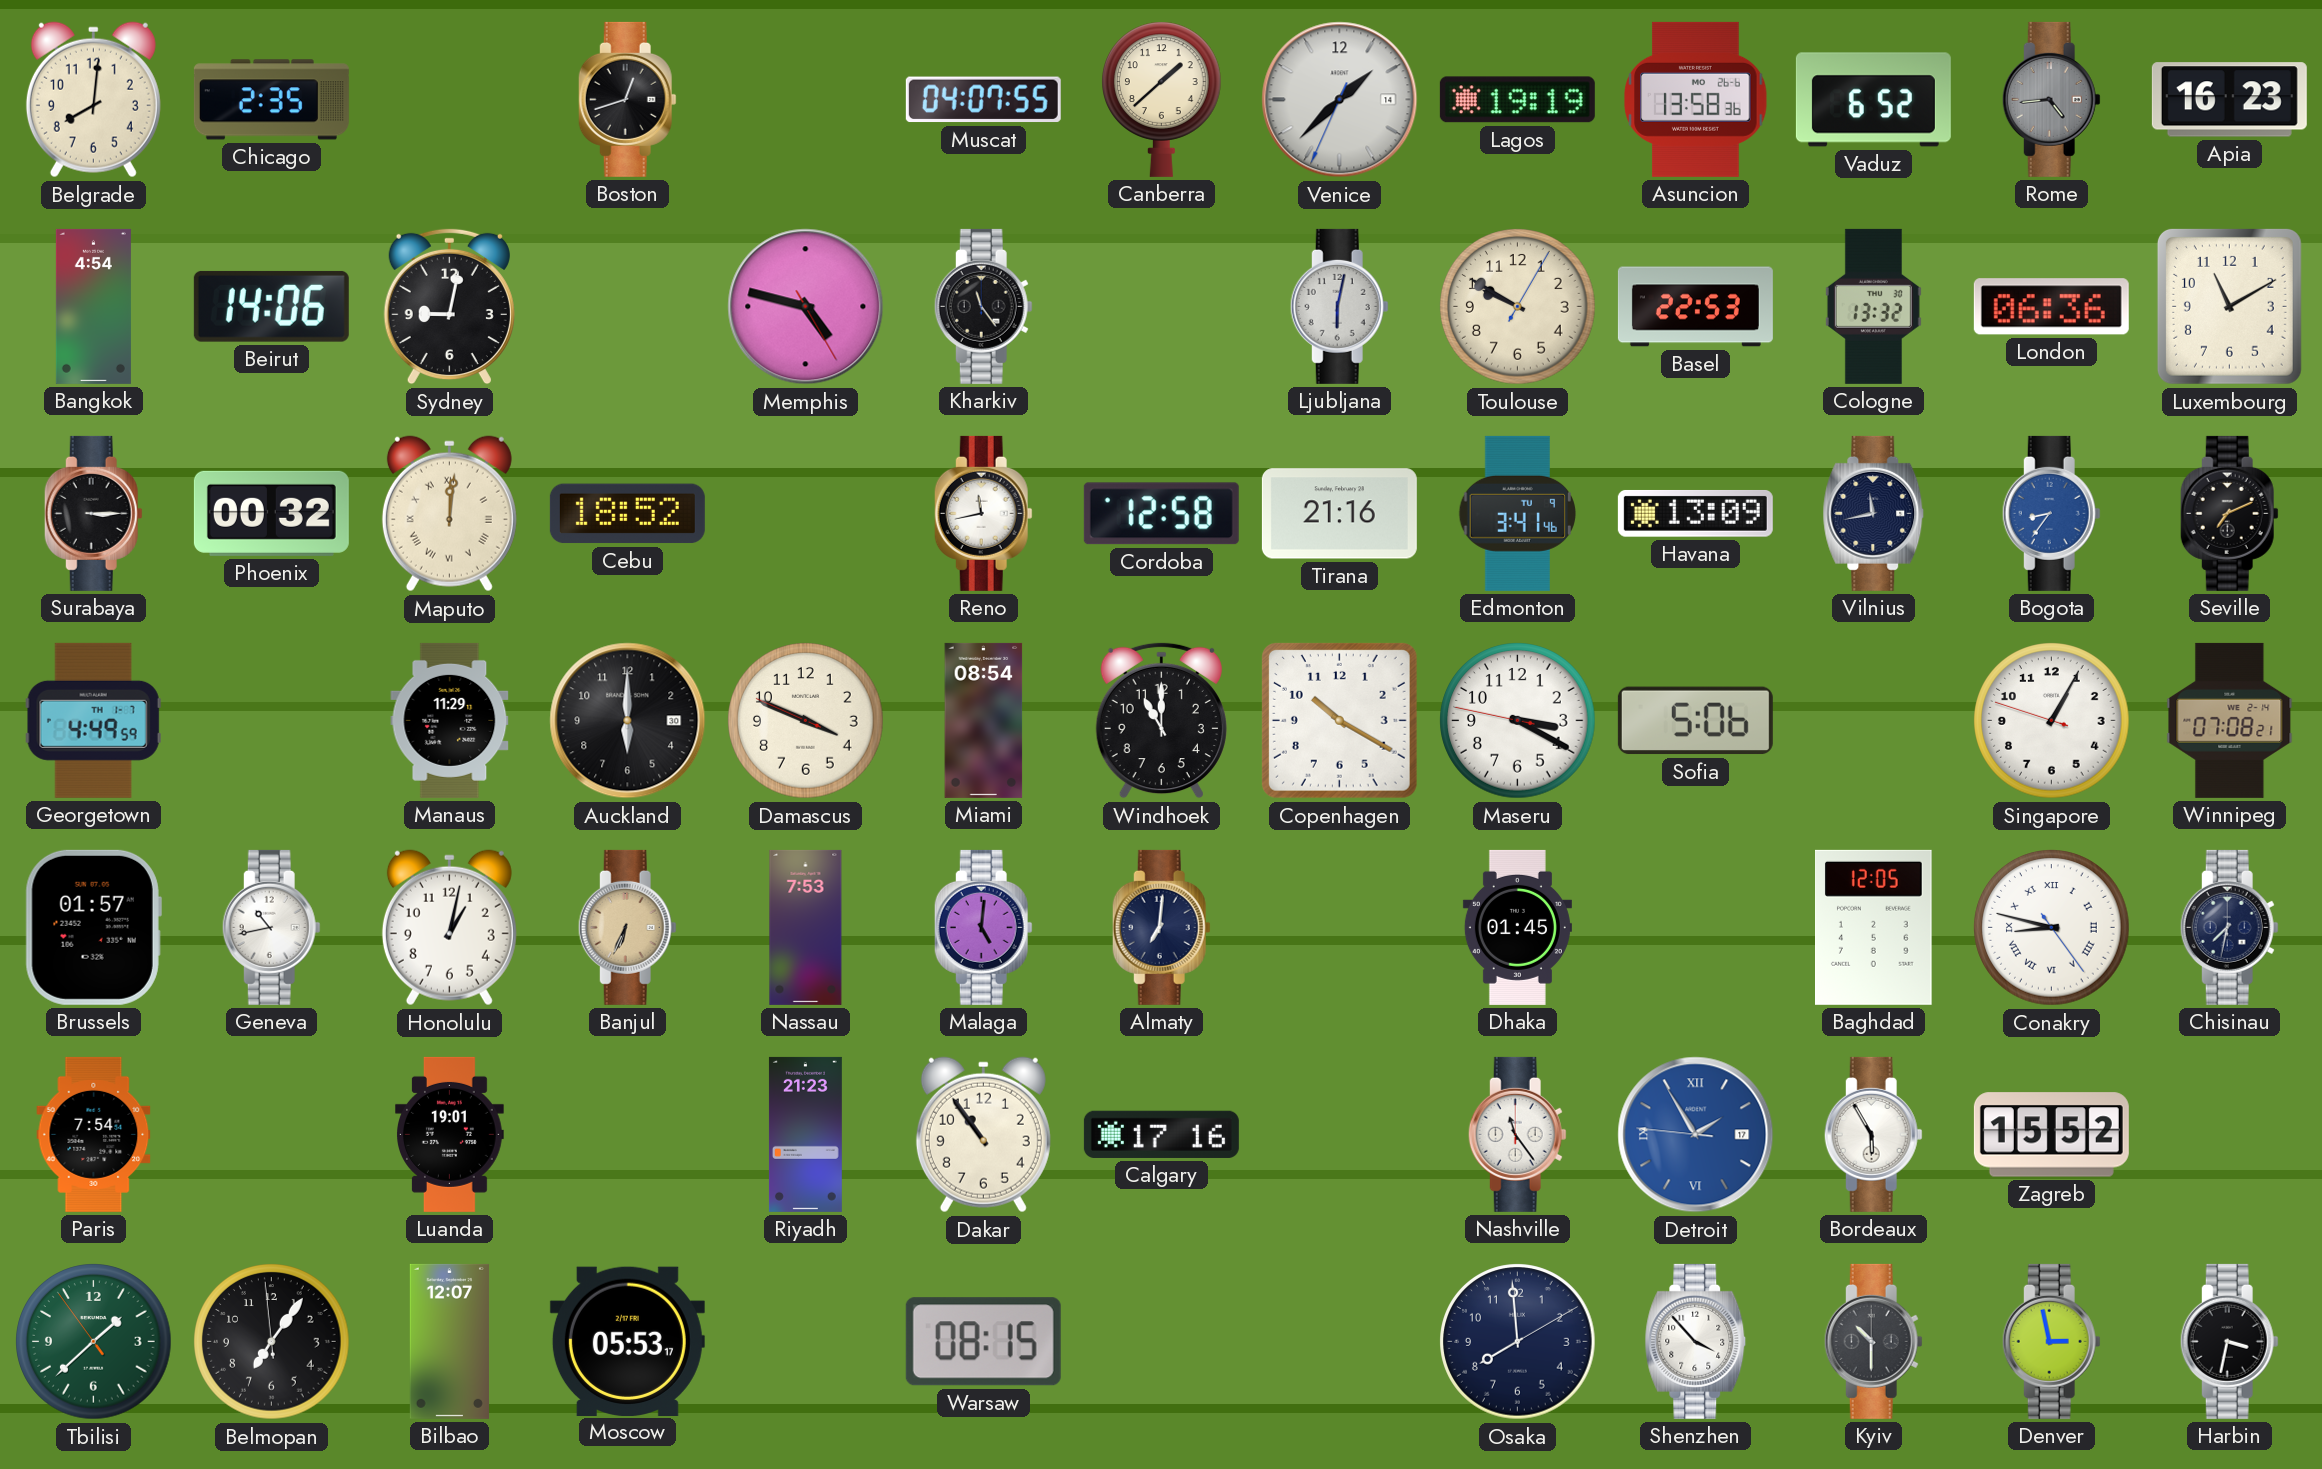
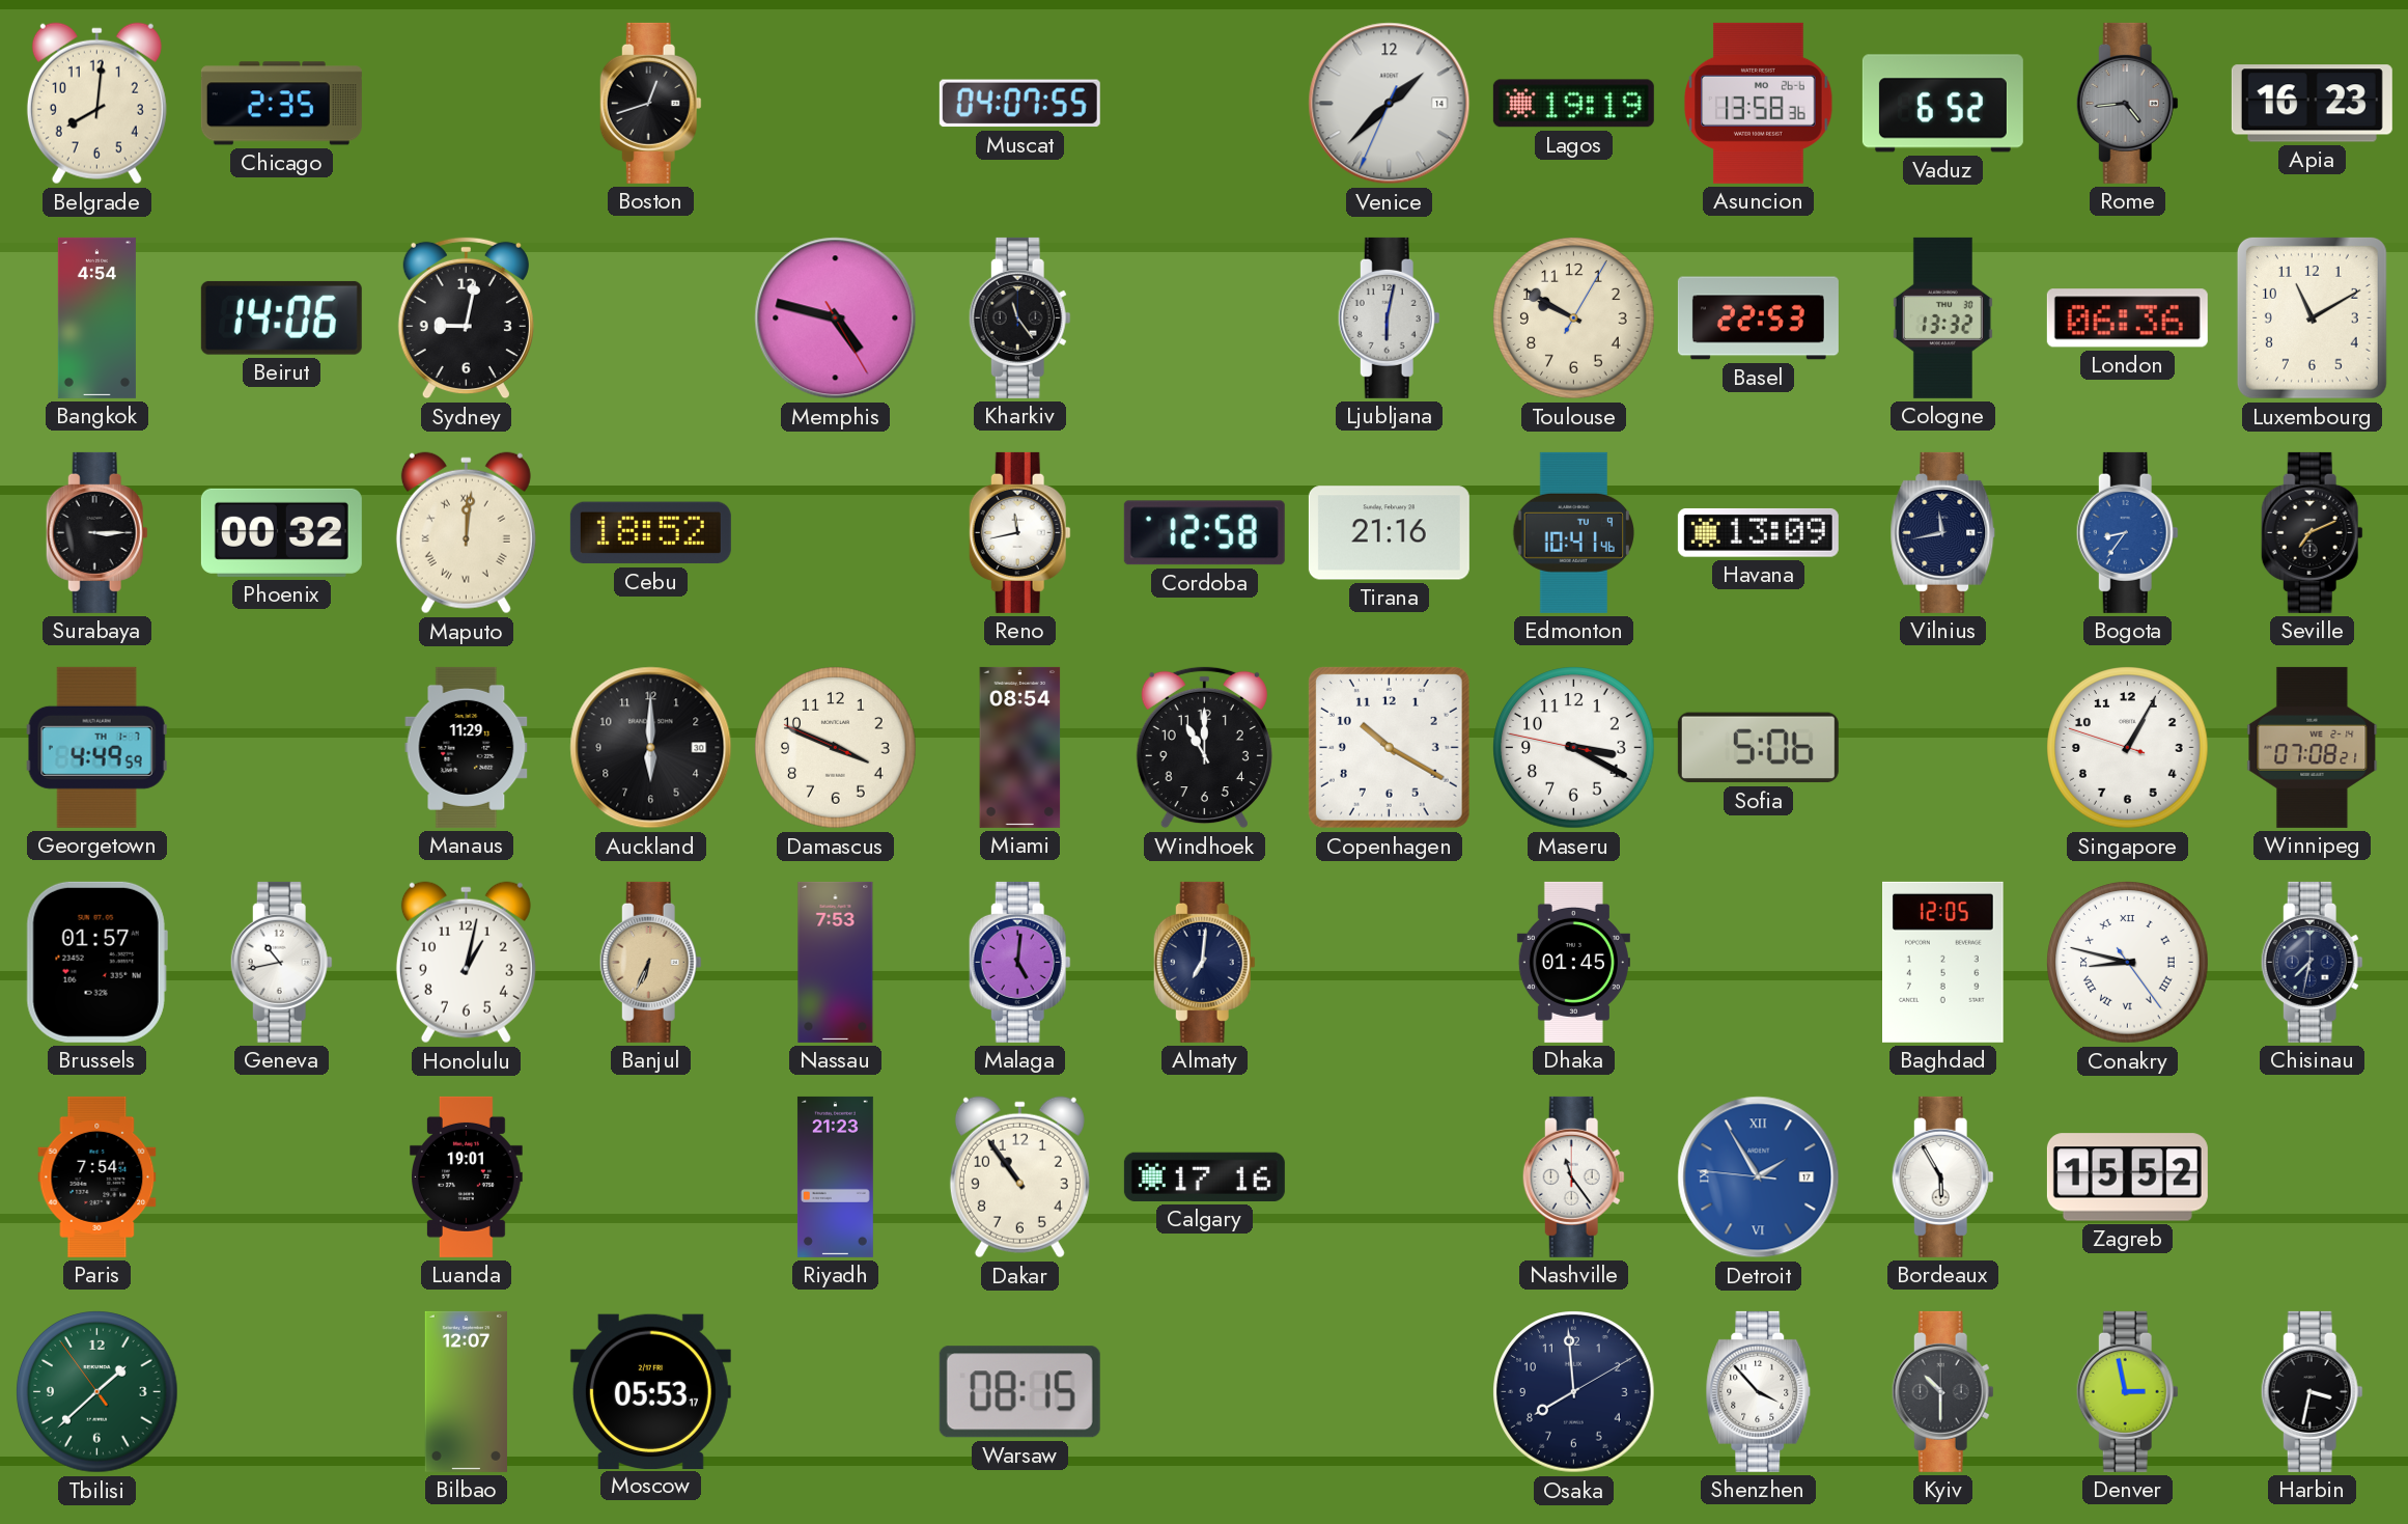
Canberra: 1:38 -> none
Edmonton: 3:41 -> 10:41
Belmopan: 7:05 -> none
